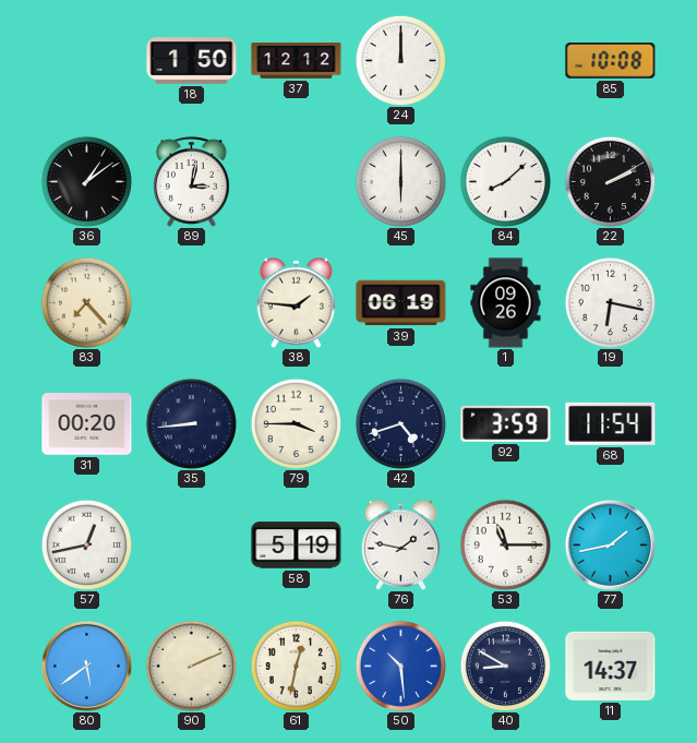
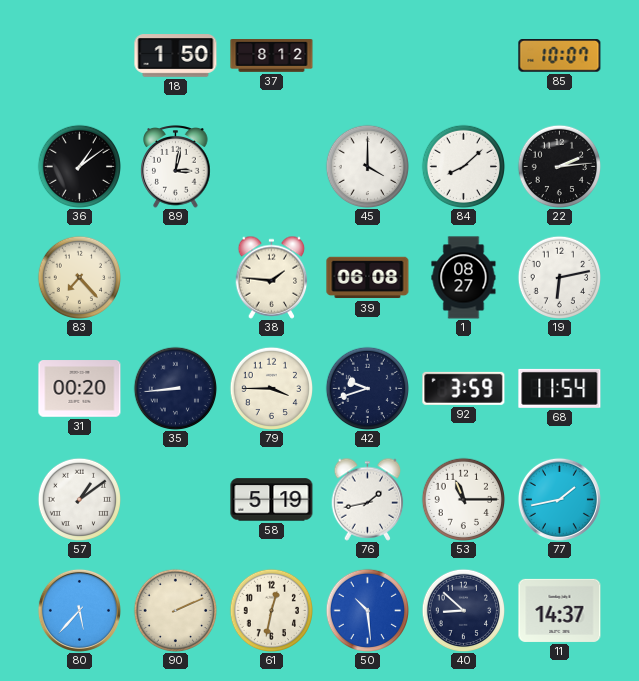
37: 12:12 -> 8:12
24: 12:00 -> none
85: 10:08 -> 10:07
45: 6:00 -> 4:00
22: 2:10 -> 2:14
39: 06:19 -> 06:08
1: 09:26 -> 08:27
19: 6:17 -> 6:13
42: 4:42 -> 9:42
57: 12:43 -> 1:09
76: 1:47 -> 1:43
80: 5:39 -> 5:37
40: 8:50 -> 8:52
